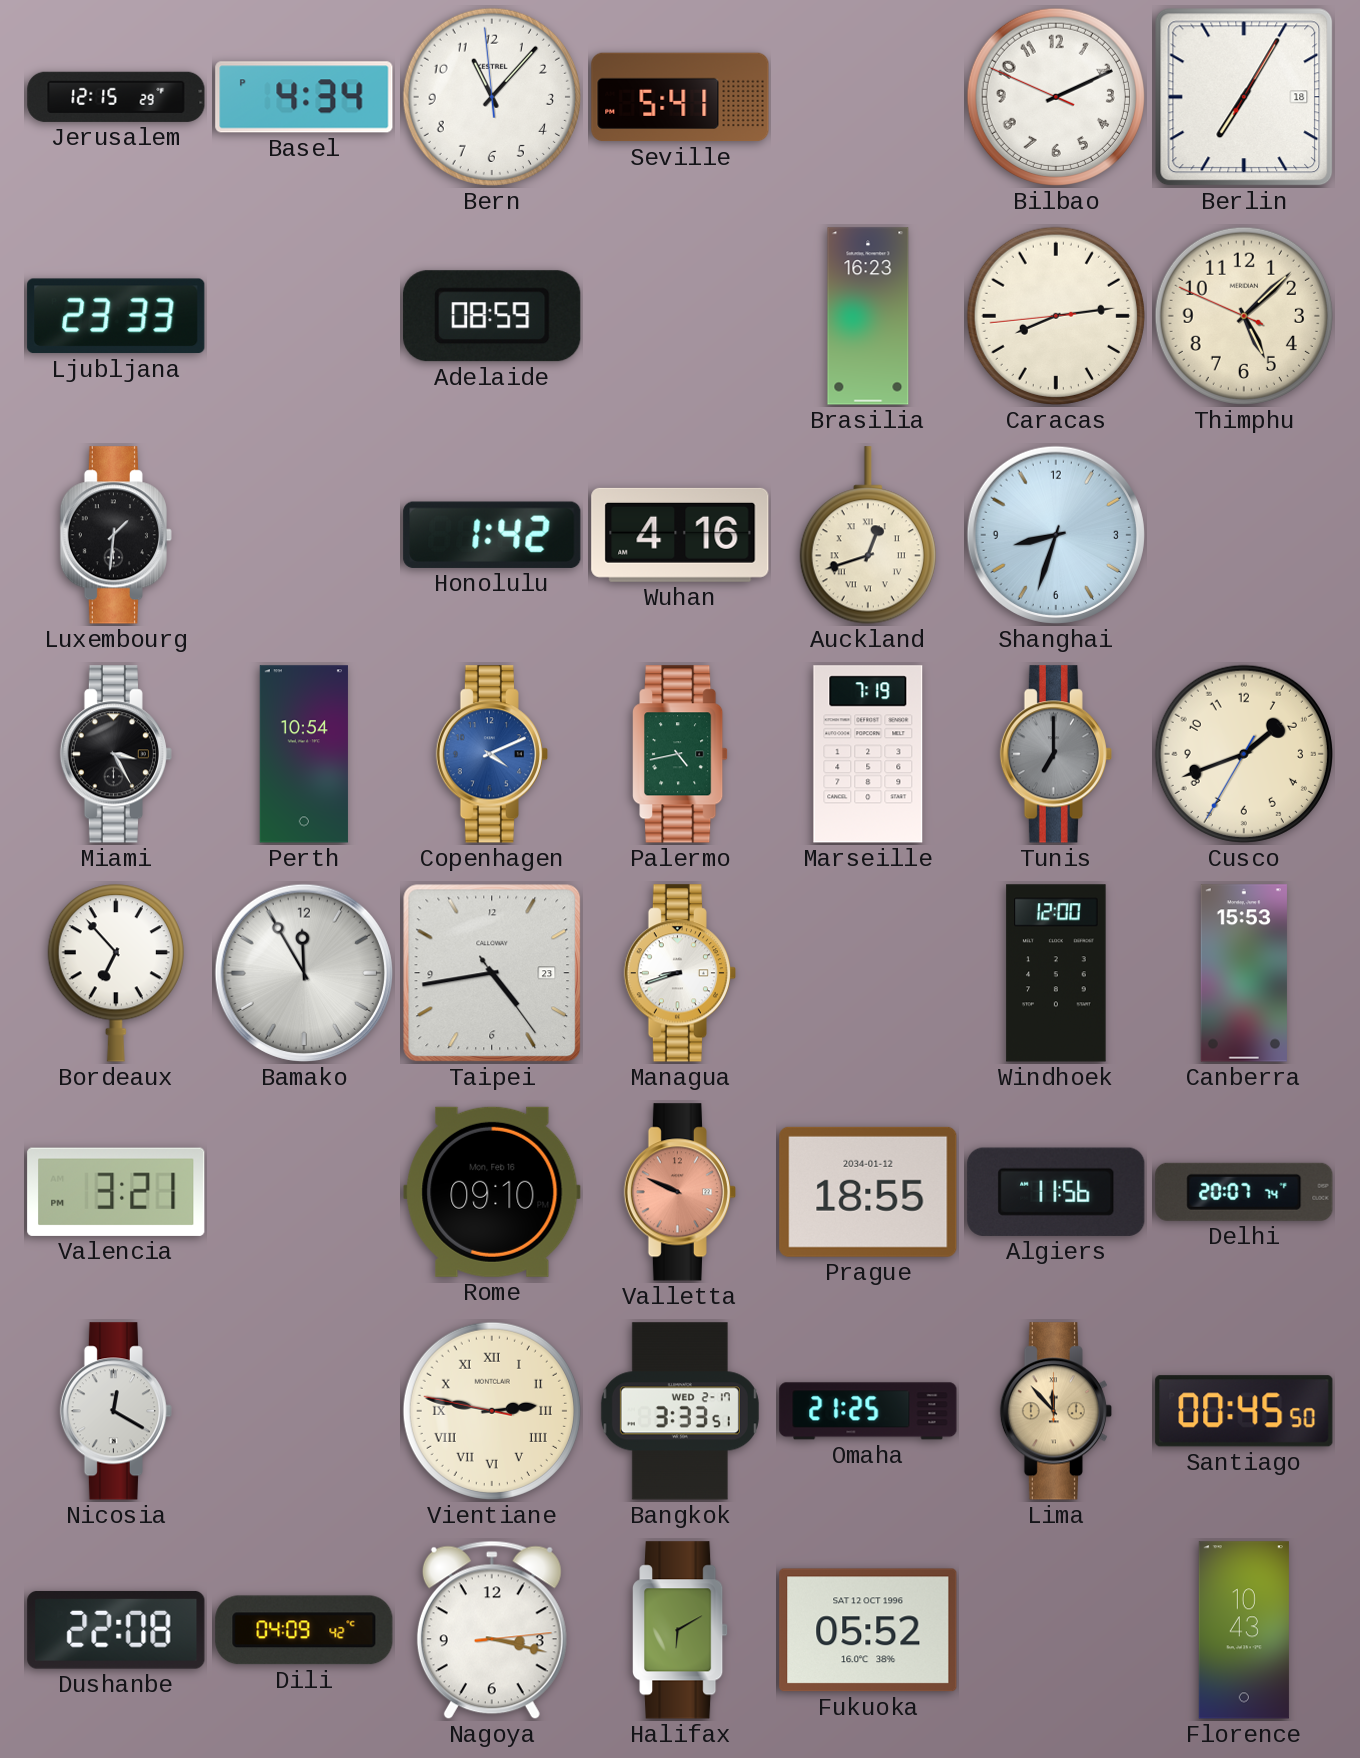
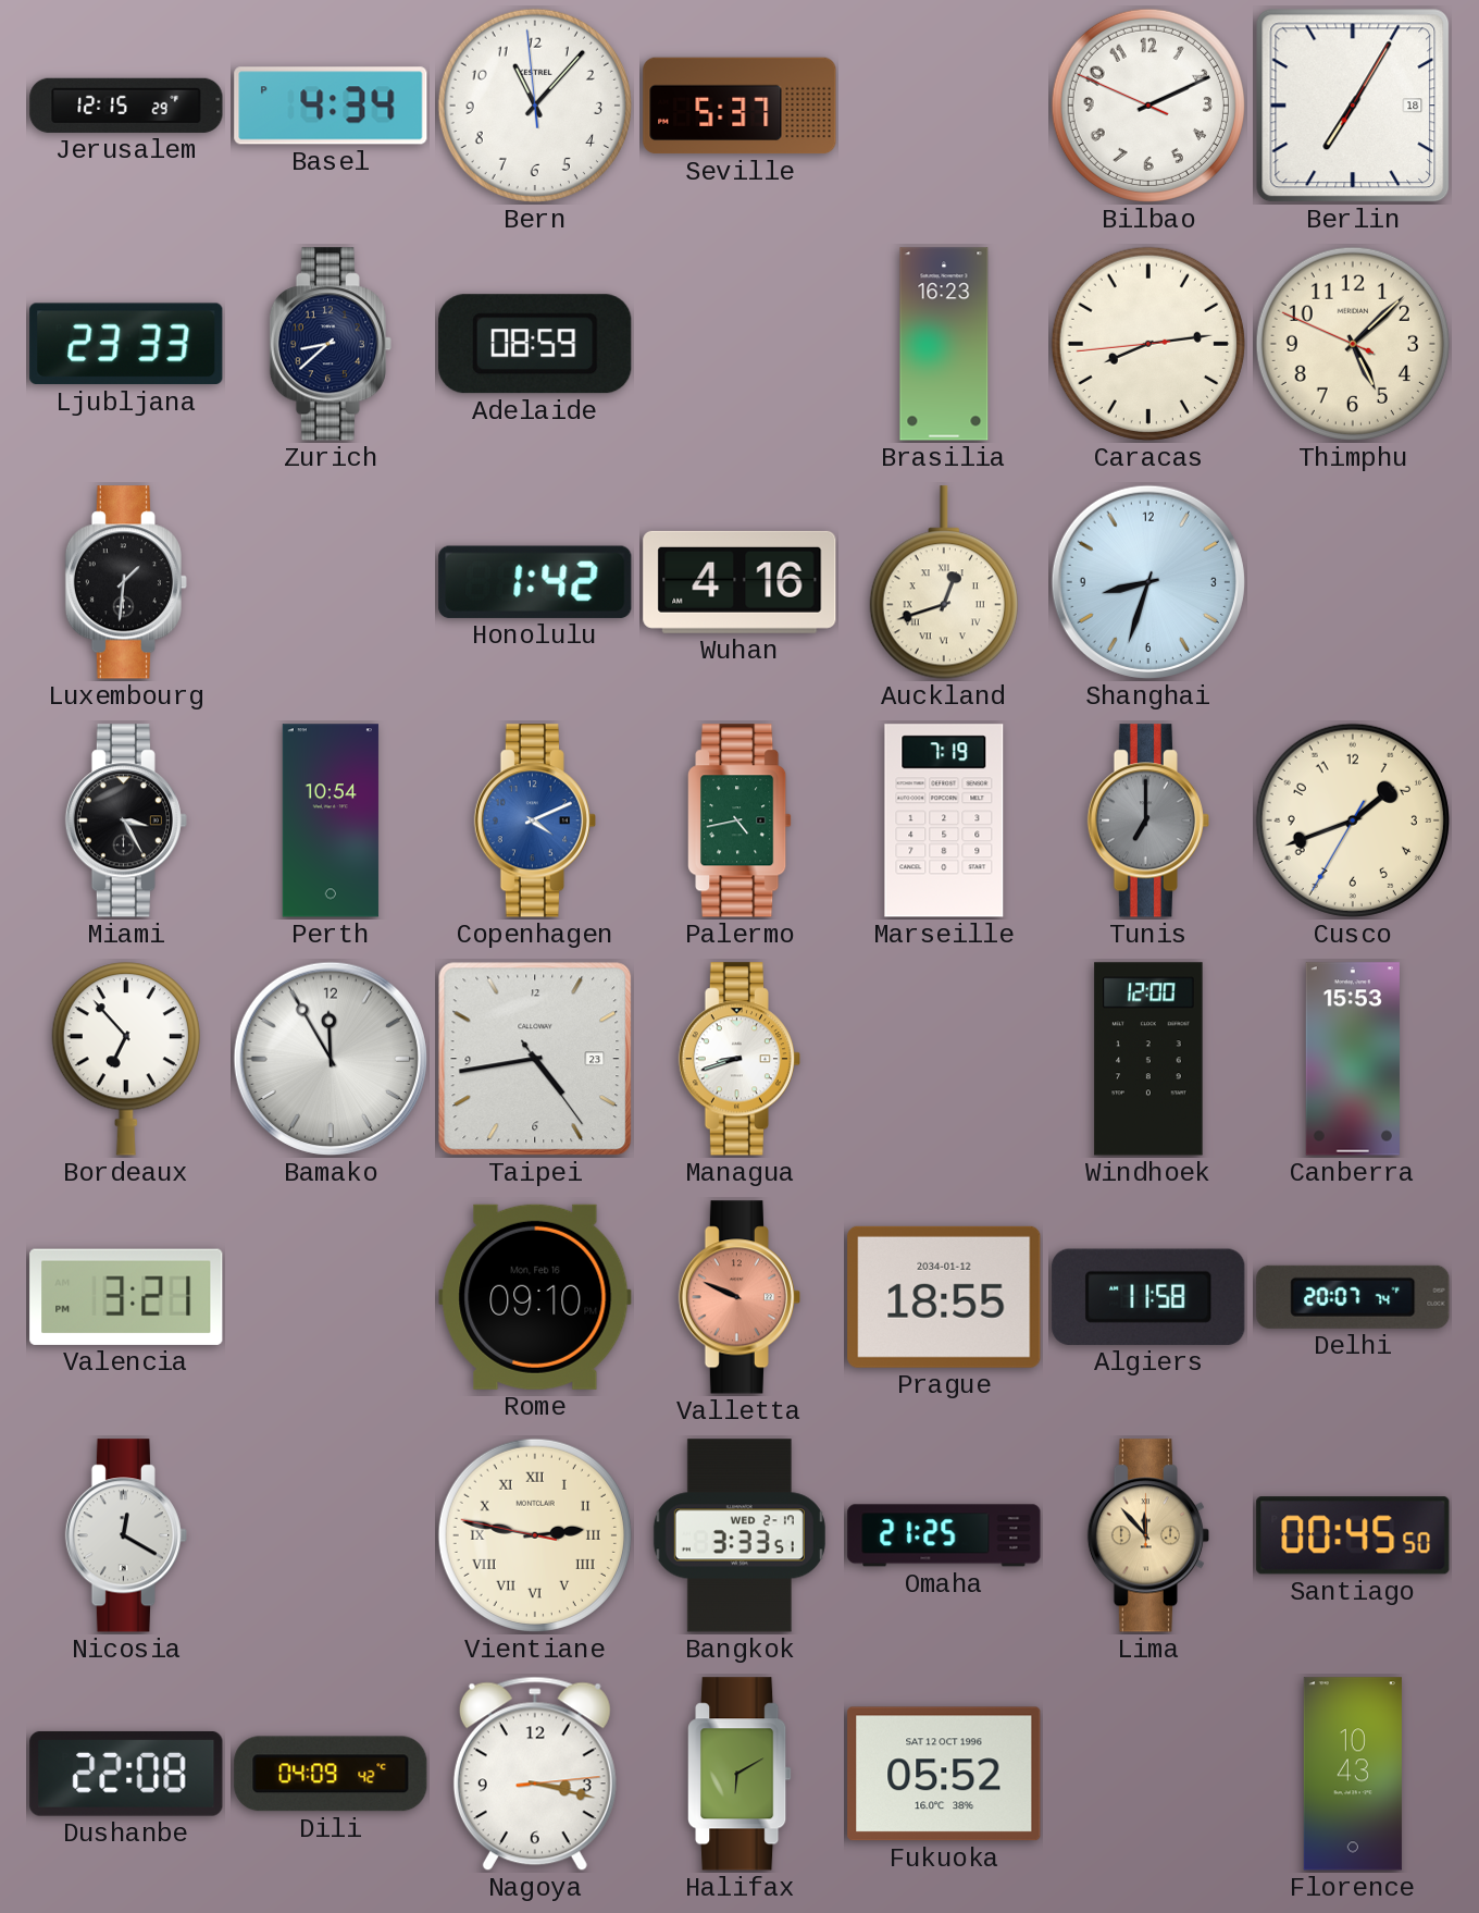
Seville: 5:41 -> 5:37
Zurich: none -> 8:38
Algiers: 11:56 -> 11:58
